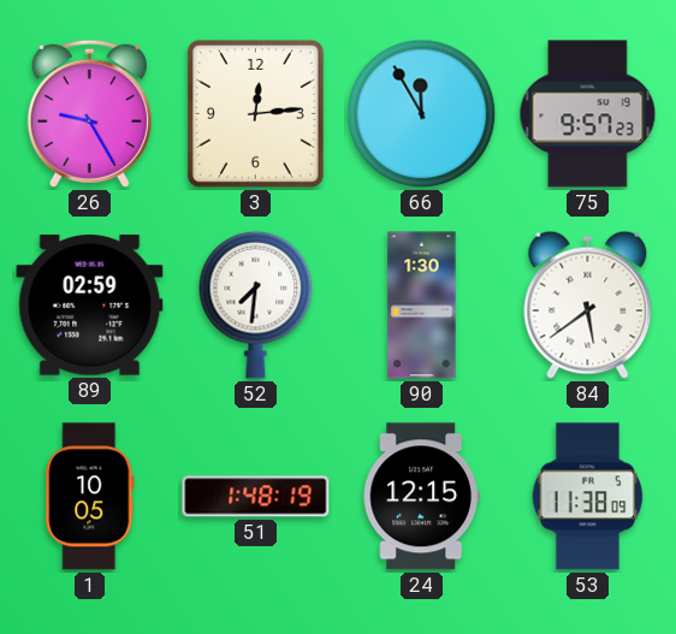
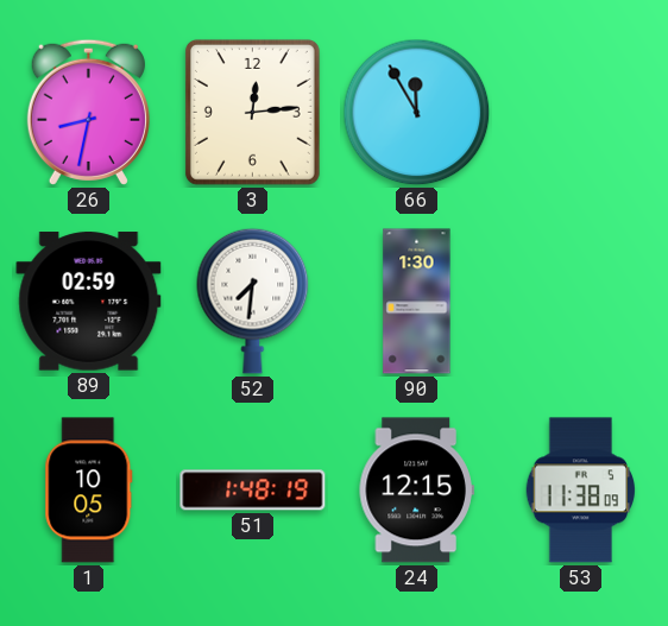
26: 9:25 -> 8:32
75: 9:57 -> none
84: 5:39 -> none
